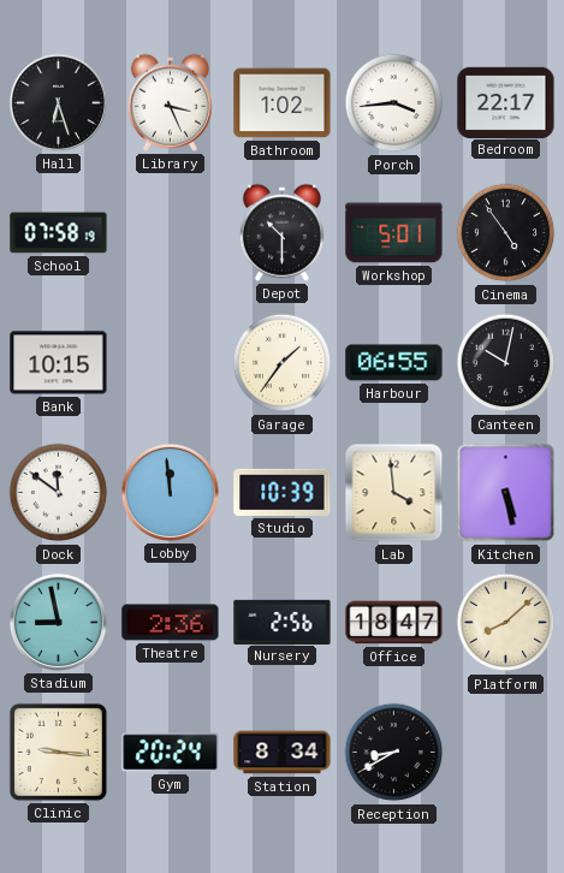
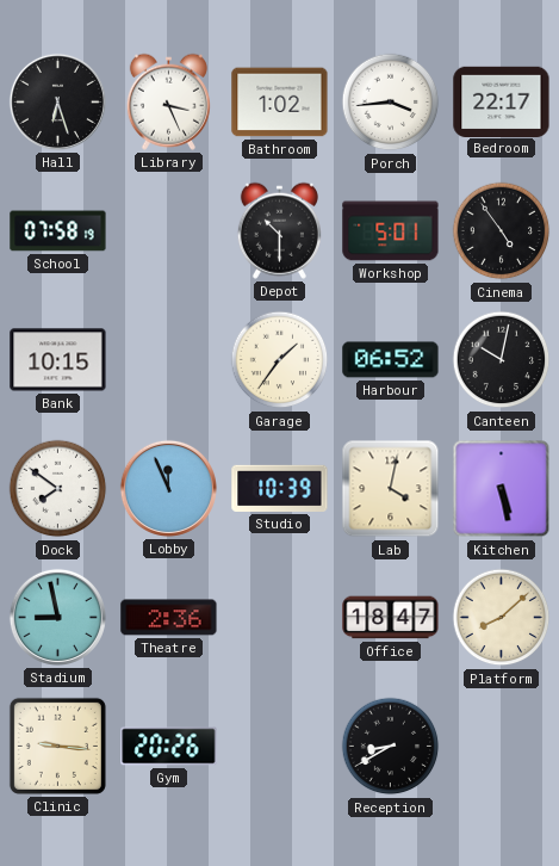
Harbour: 06:55 -> 06:52
Dock: 11:51 -> 7:51
Lobby: 11:59 -> 11:56
Lab: 3:59 -> 4:02
Nursery: 2:56 -> none
Gym: 20:24 -> 20:26
Station: 8:34 -> none
